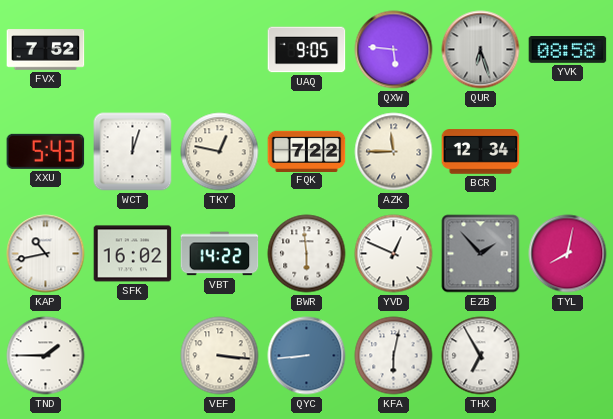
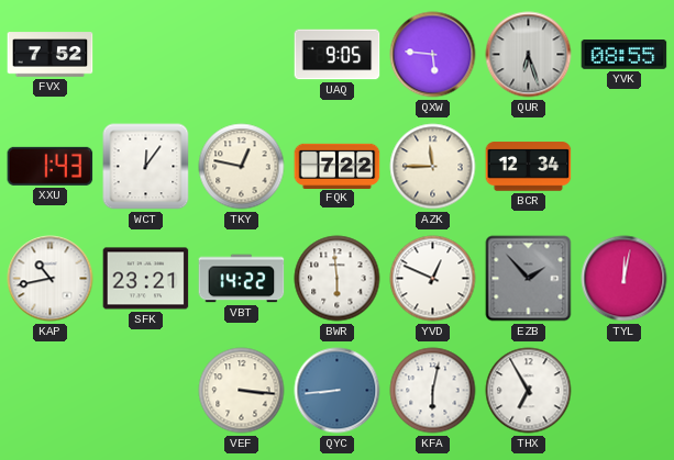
YVK: 08:58 -> 08:55
XXU: 5:43 -> 1:43
WCT: 12:03 -> 12:06
SFK: 16:02 -> 23:21
TYL: 8:02 -> 12:02
TND: 1:45 -> none
